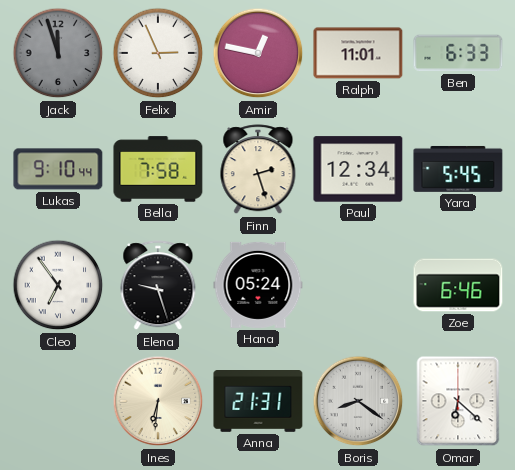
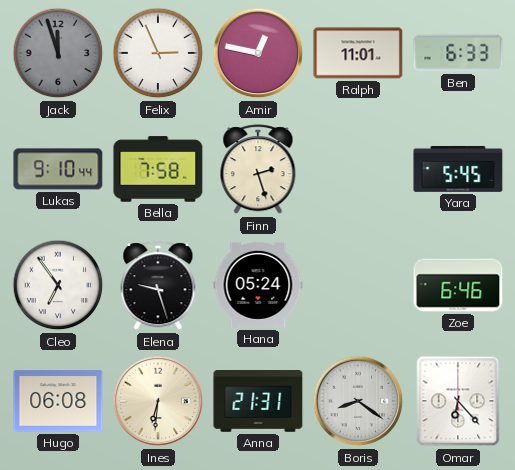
Paul: 12:34 -> none
Hugo: none -> 06:08
Omar: 6:22 -> 6:23
